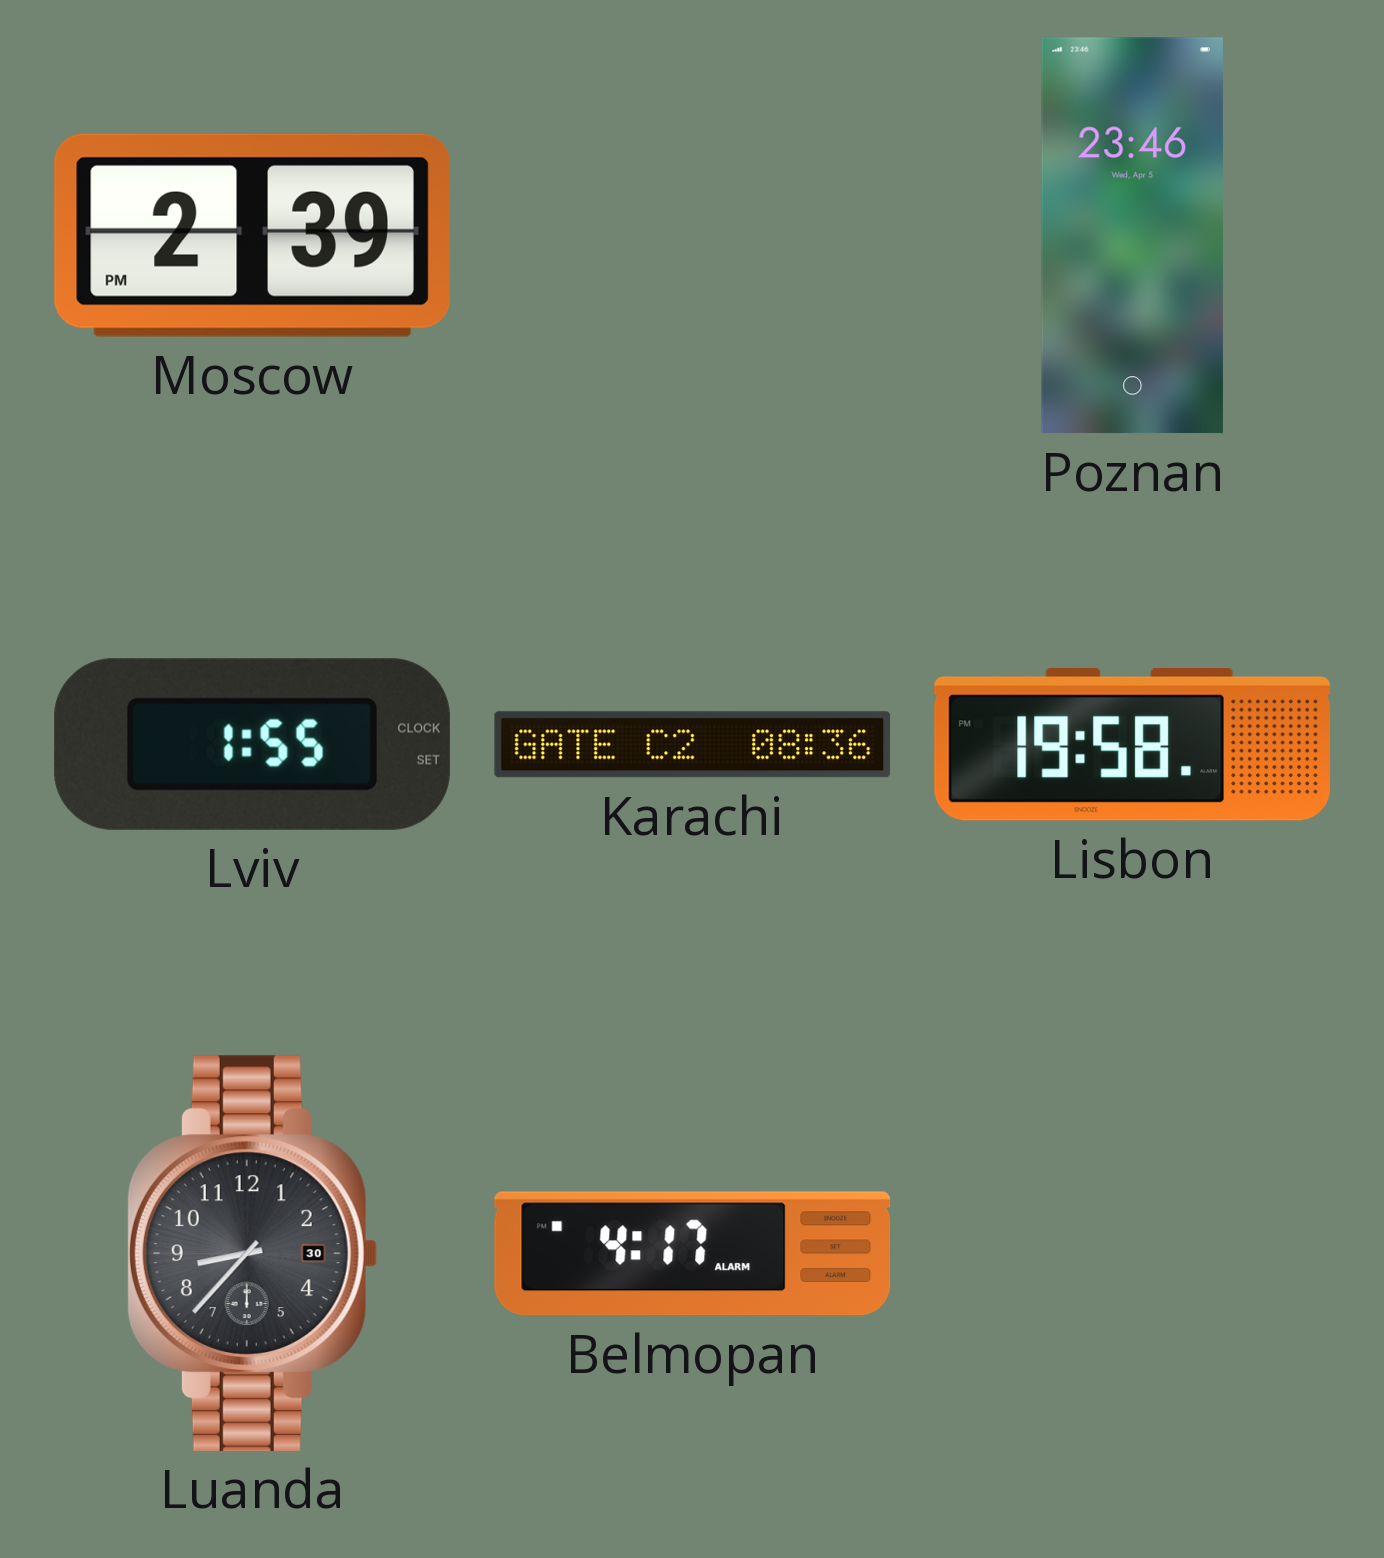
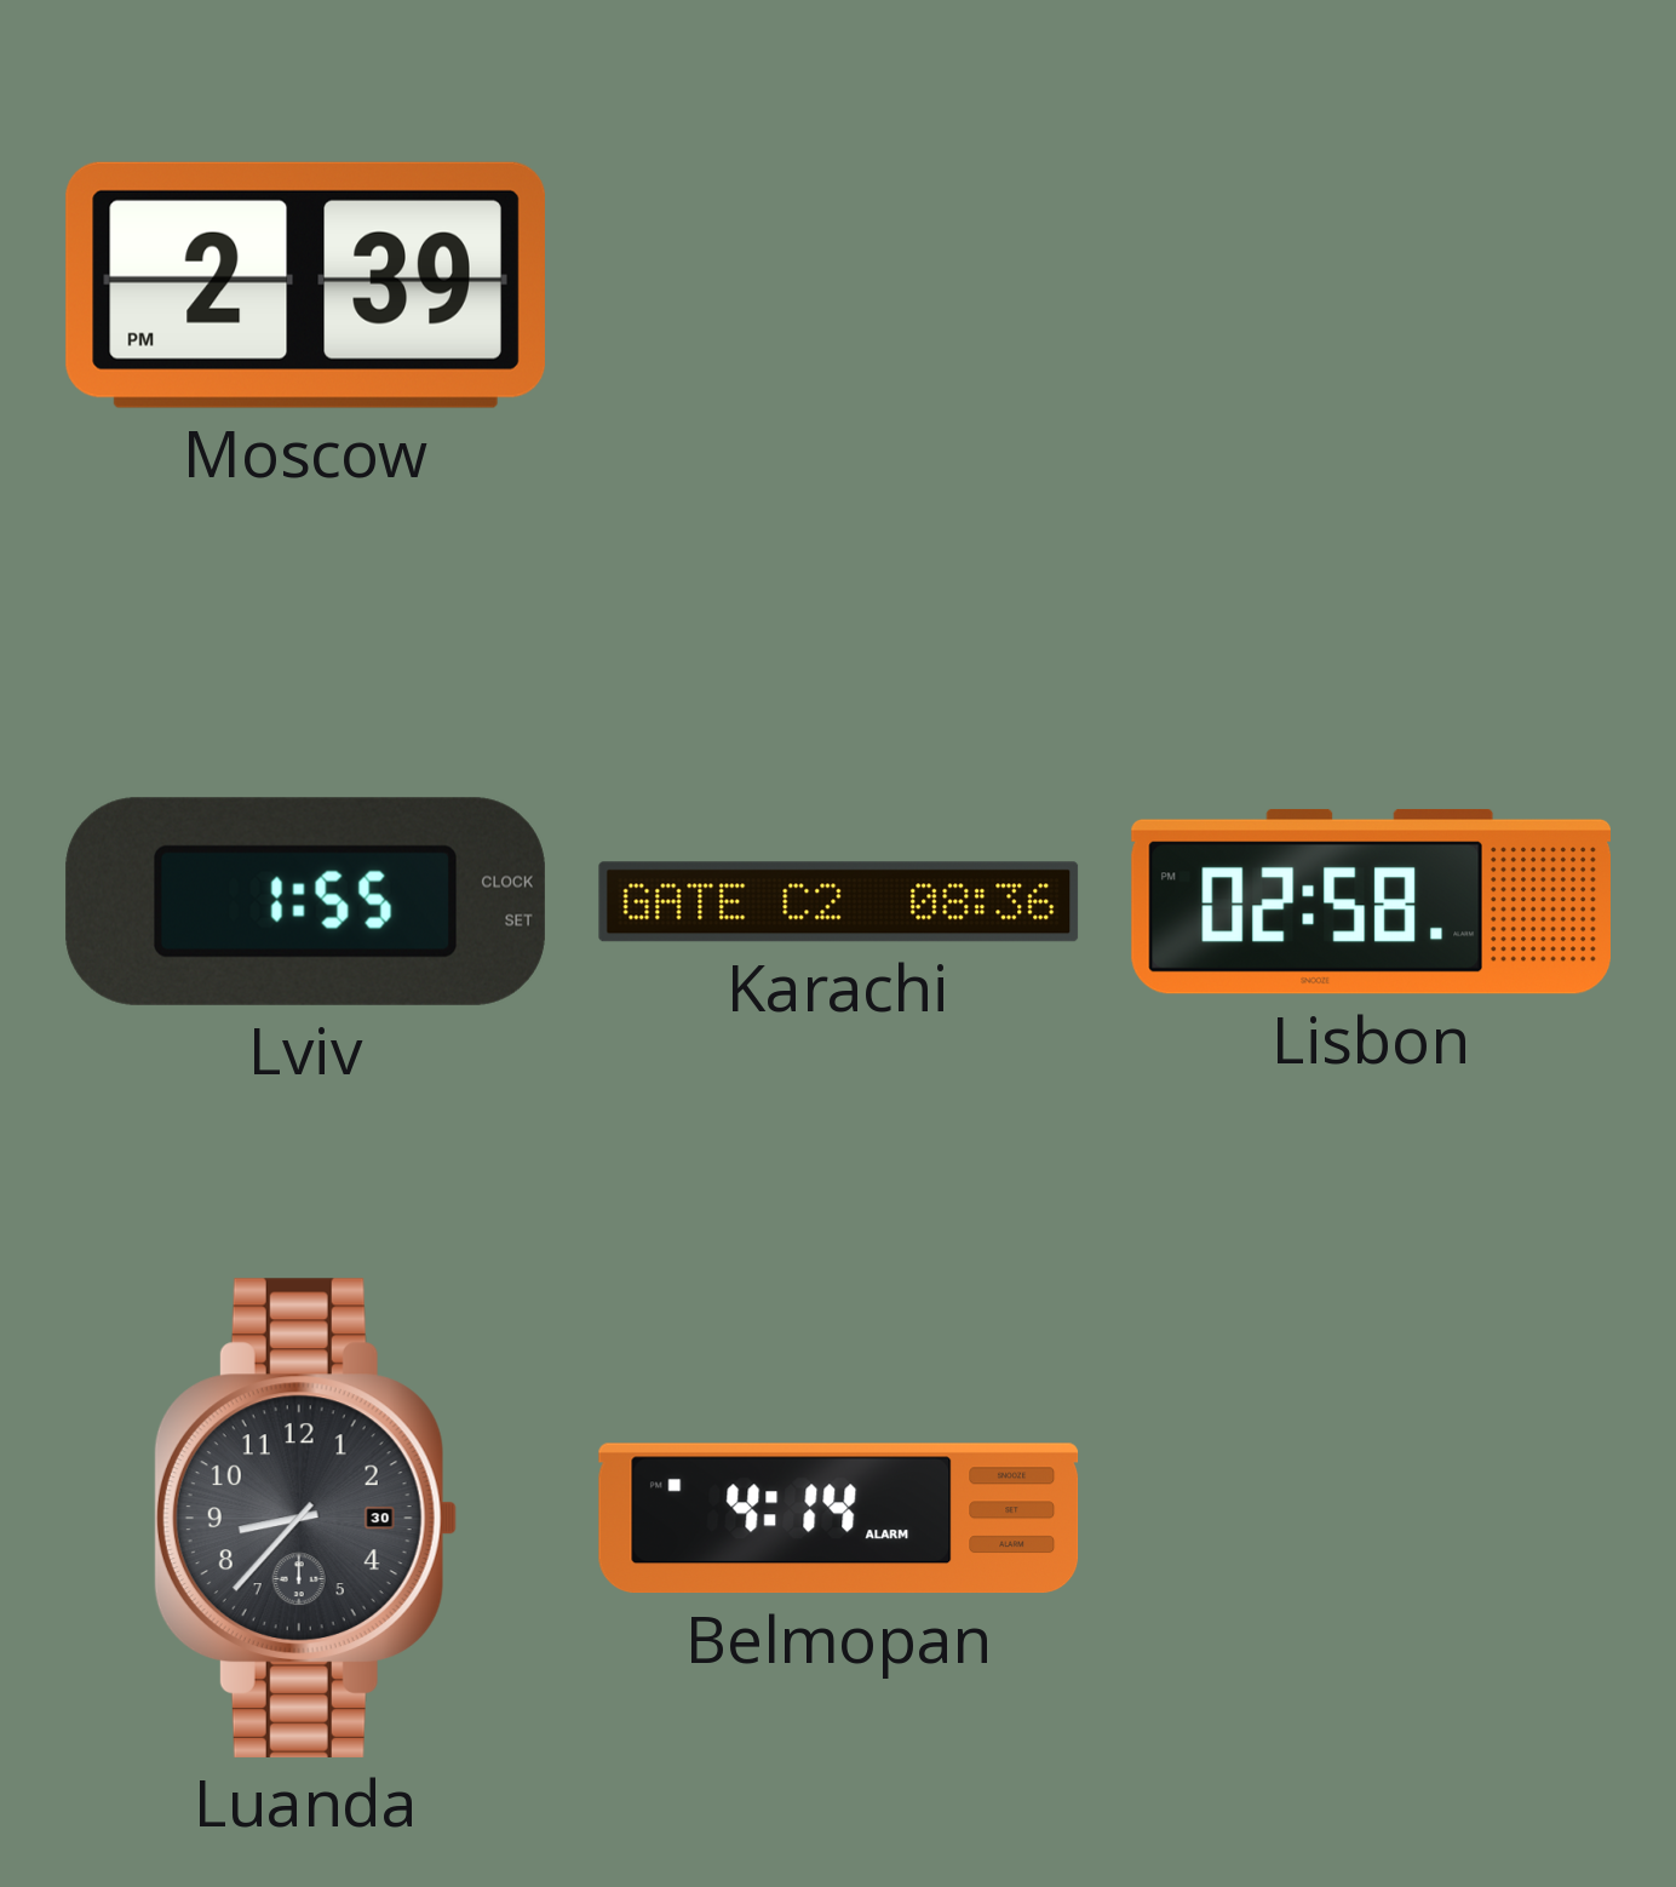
Poznan: 23:46 -> none
Lisbon: 19:58 -> 02:58
Belmopan: 4:17 -> 4:14
